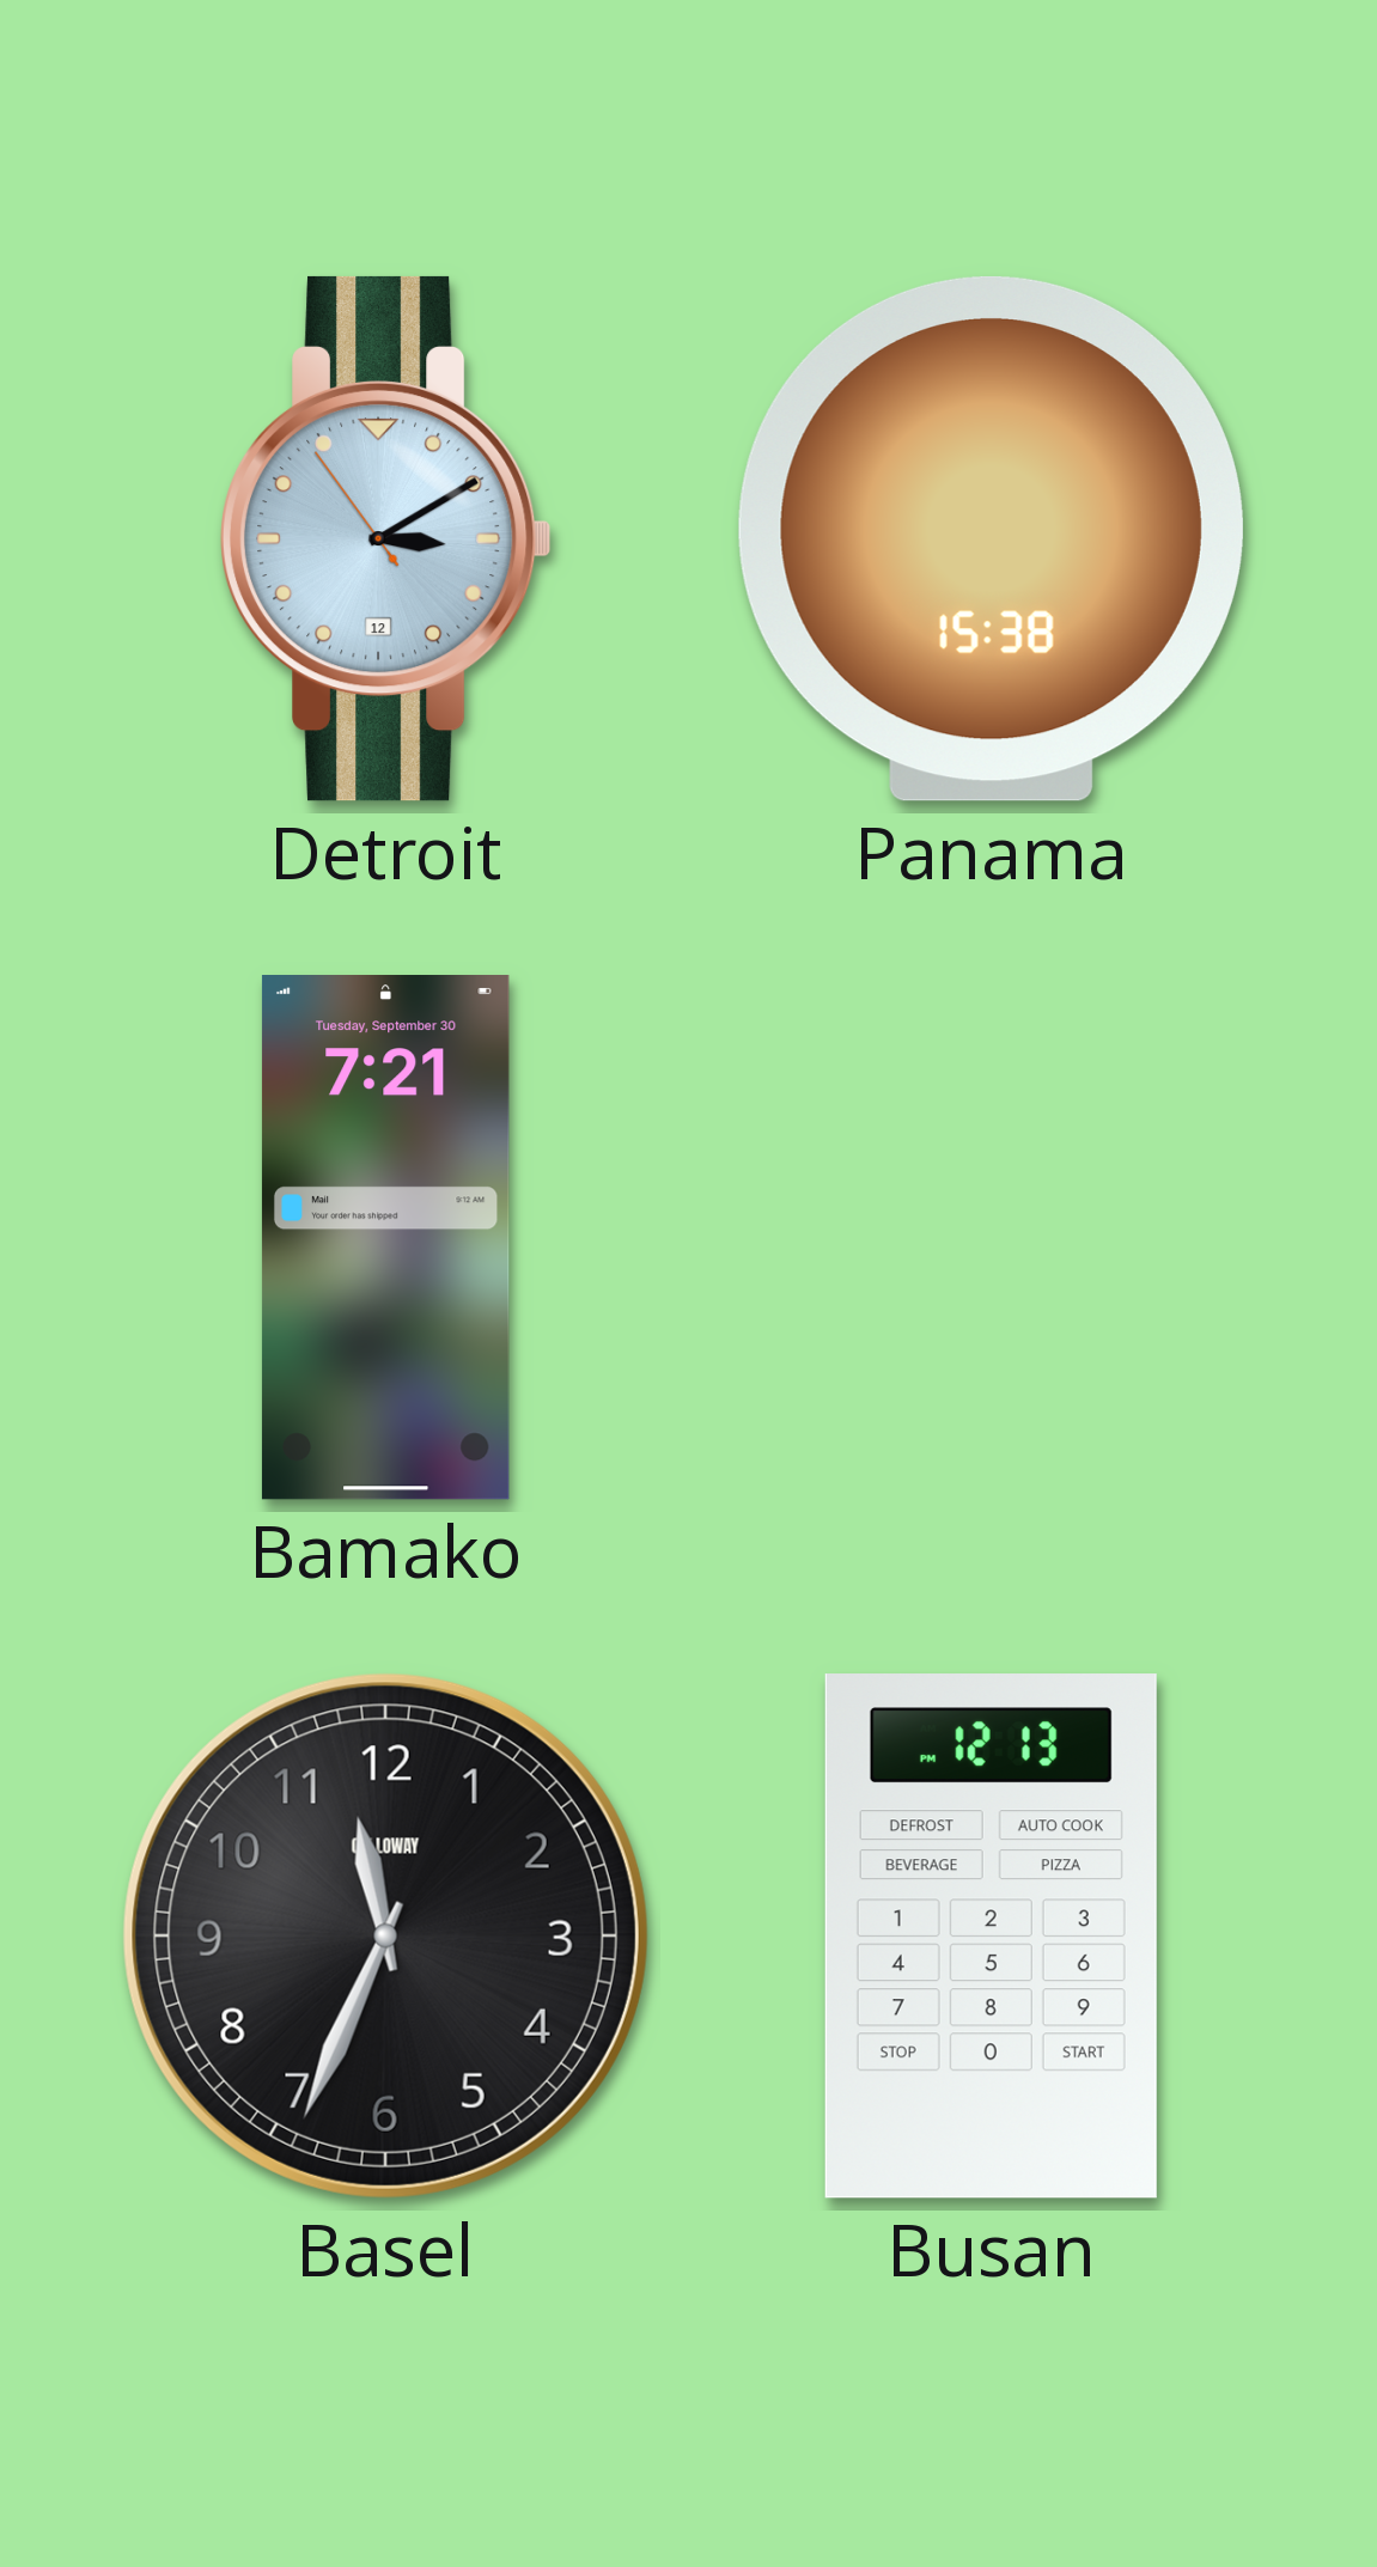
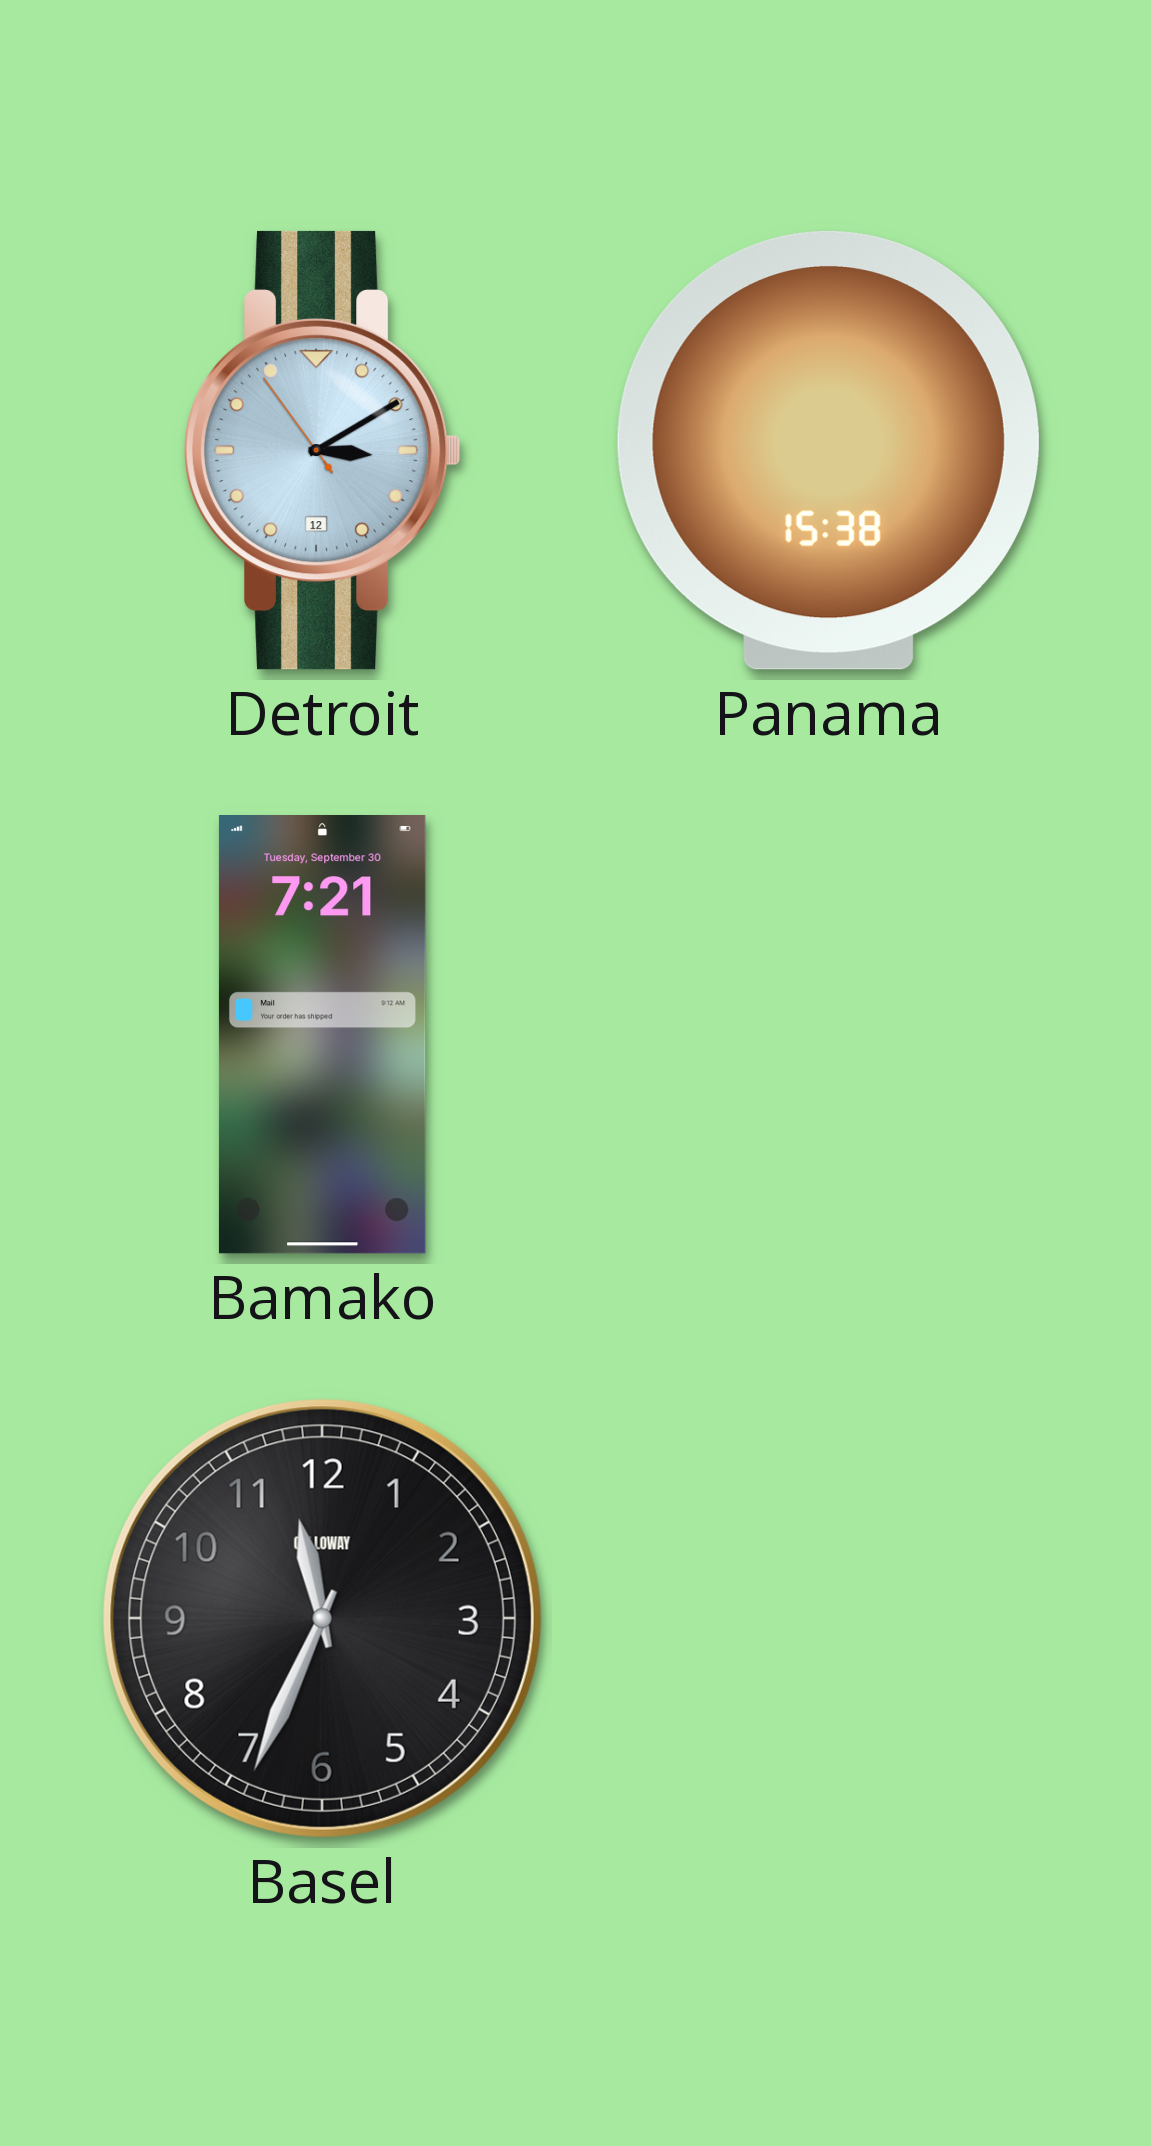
Busan: 12:13 -> none
